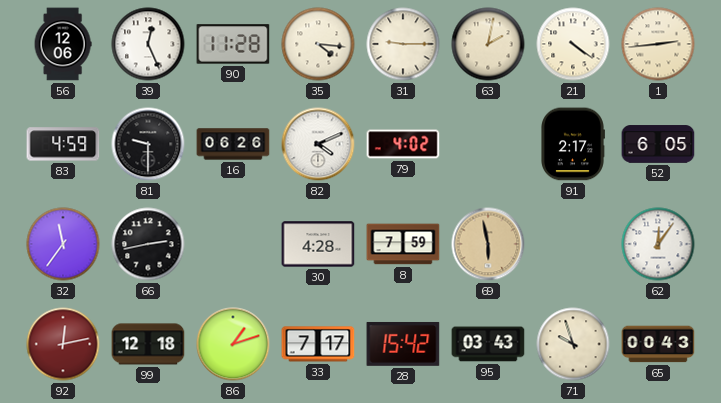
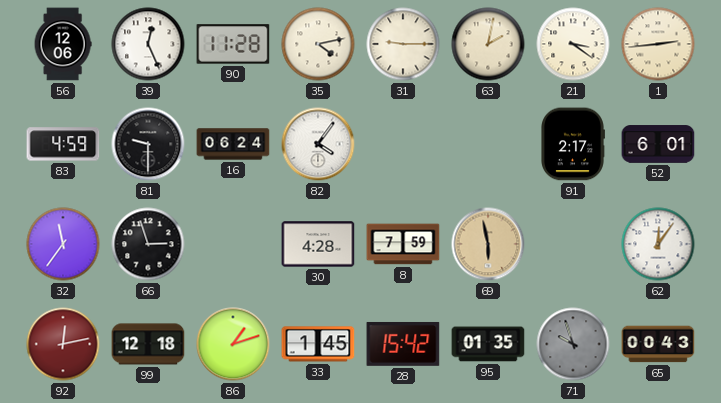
35: 4:16 -> 4:13
21: 4:21 -> 3:21
16: 06:26 -> 06:24
82: 4:11 -> 4:06
79: 4:02 -> none
52: 6:05 -> 6:01
66: 2:43 -> 2:57
33: 7:17 -> 1:45
95: 03:43 -> 01:35
71 dial: cream -> grey
